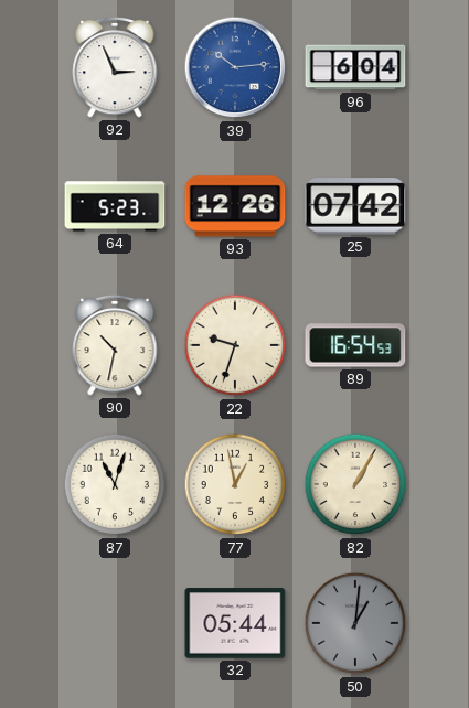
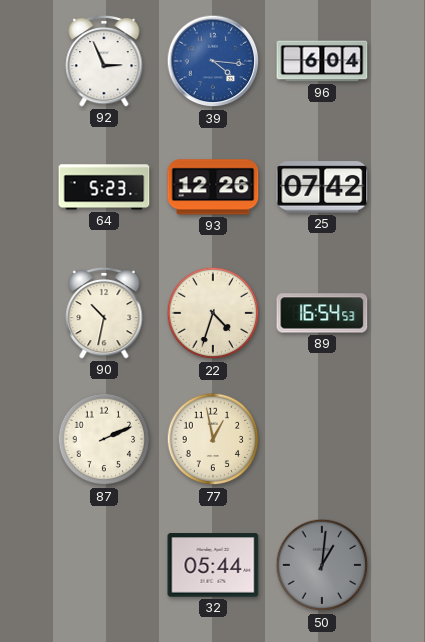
39: 10:14 -> 4:16
22: 9:33 -> 4:33
87: 11:03 -> 2:11
82: 1:05 -> none
